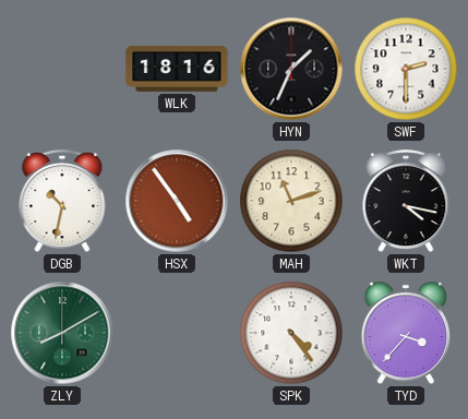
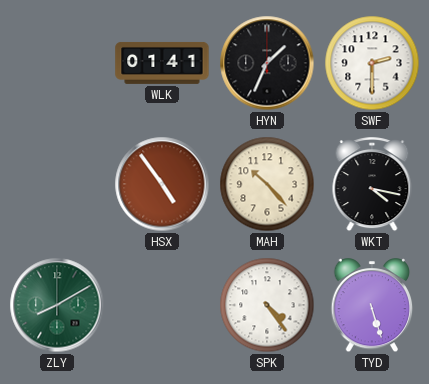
WLK: 18:16 -> 01:41
DGB: 10:32 -> none
MAH: 11:12 -> 10:23
TYD: 3:37 -> 5:27
